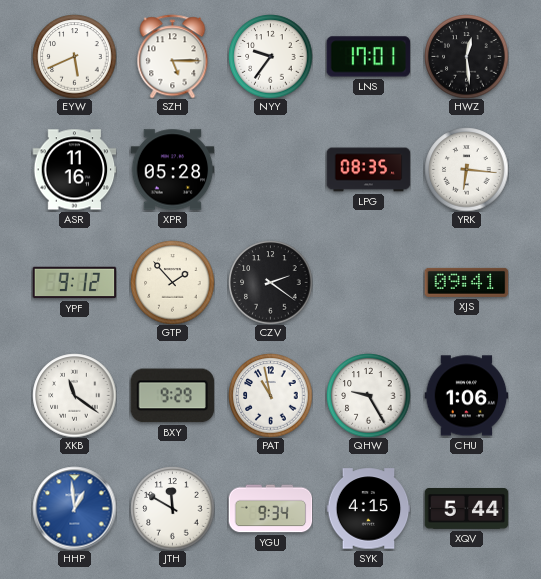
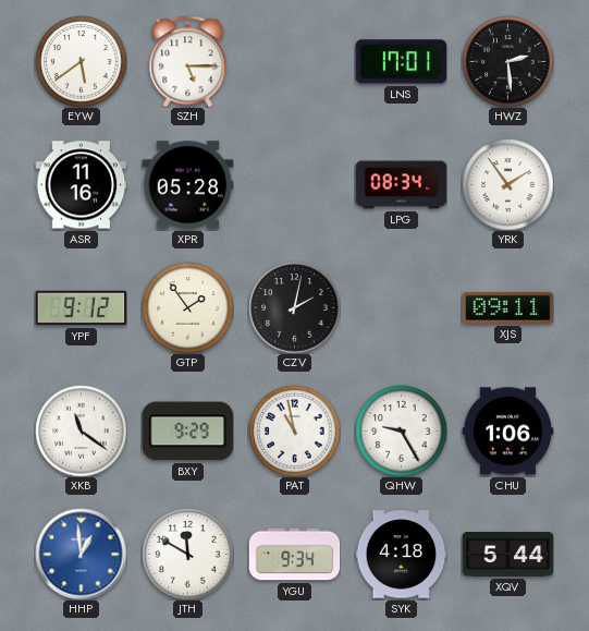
EYW: 5:41 -> 5:39
NYY: 9:36 -> none
HWZ: 12:29 -> 2:29
LPG: 08:35 -> 08:34
YRK: 6:16 -> 1:54
GTP: 1:53 -> 1:54
CZV: 2:21 -> 2:02
XJS: 09:41 -> 09:11
SYK: 4:15 -> 4:18
